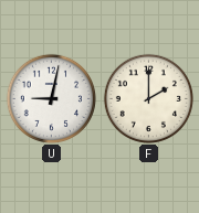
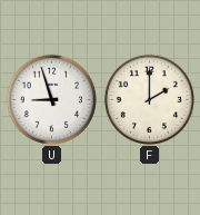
U: 9:02 -> 8:57
